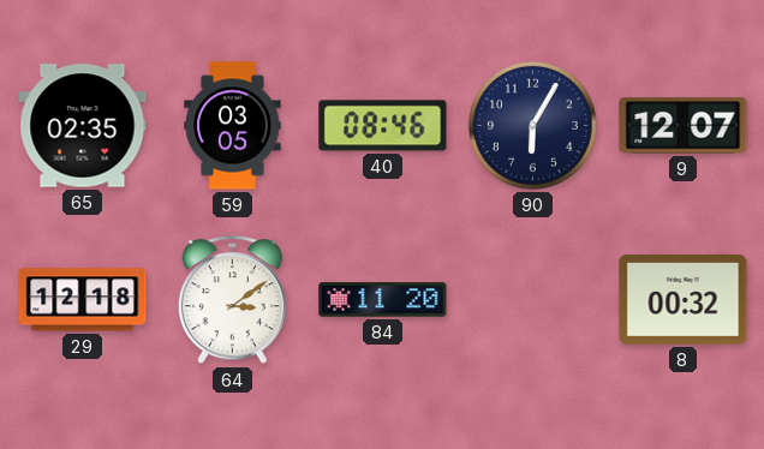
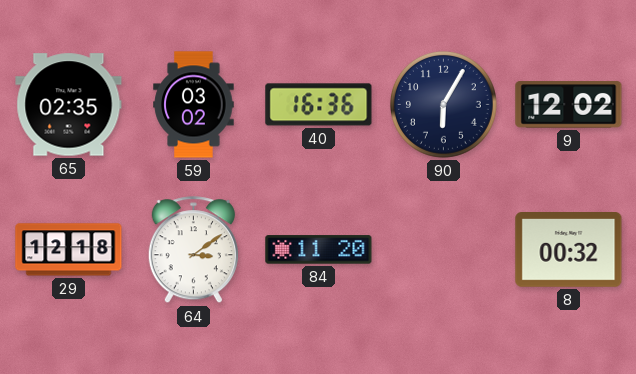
59: 03:05 -> 03:02
40: 08:46 -> 16:36
9: 12:07 -> 12:02
